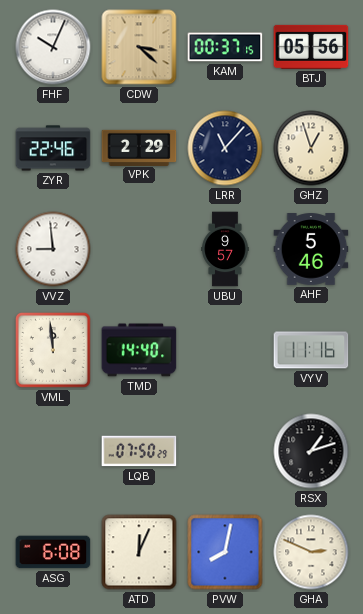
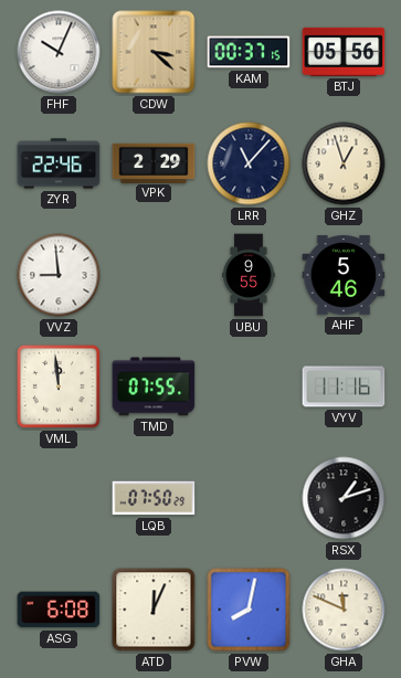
UBU: 9:57 -> 9:55
TMD: 14:40 -> 07:55
GHA: 2:49 -> 11:49
